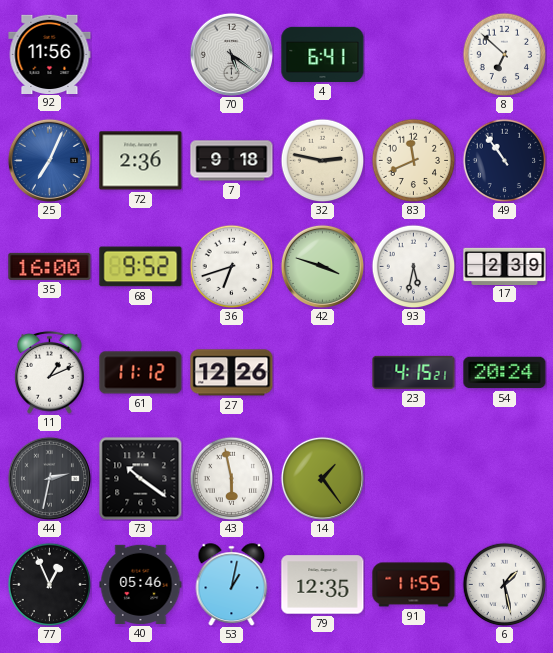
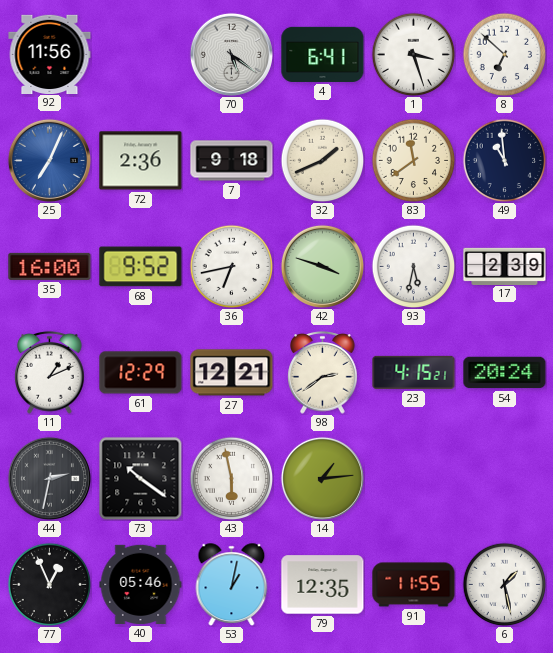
1: none -> 3:27
32: 2:47 -> 1:41
83: 11:41 -> 11:39
49: 10:54 -> 10:59
36: 6:42 -> 6:43
61: 11:12 -> 12:29
27: 12:26 -> 12:21
98: none -> 2:39
14: 1:24 -> 1:14
